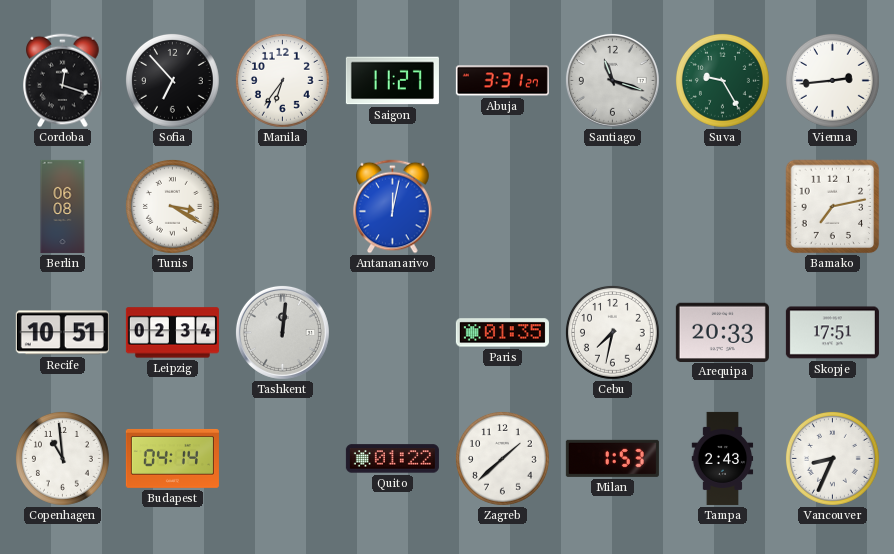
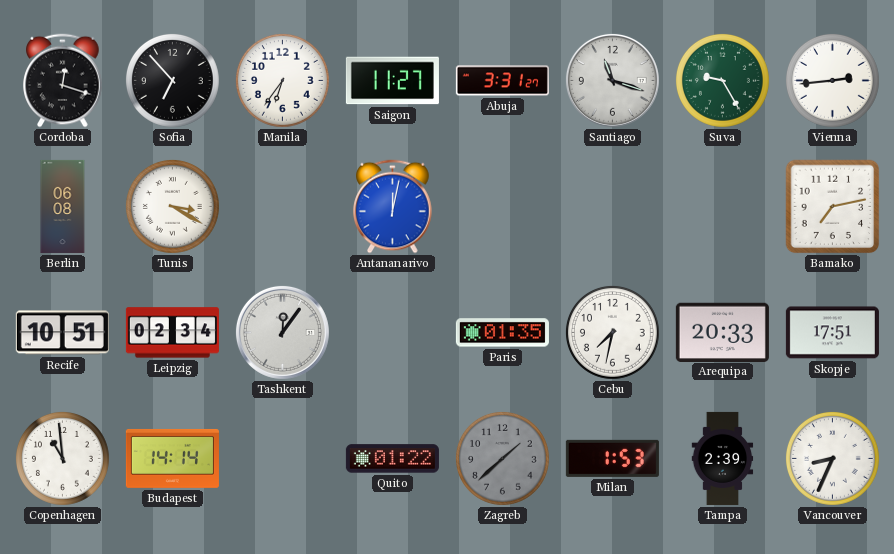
Tashkent: 12:01 -> 12:06
Budapest: 04:14 -> 14:14
Zagreb dial: white -> grey
Tampa: 2:43 -> 2:39
